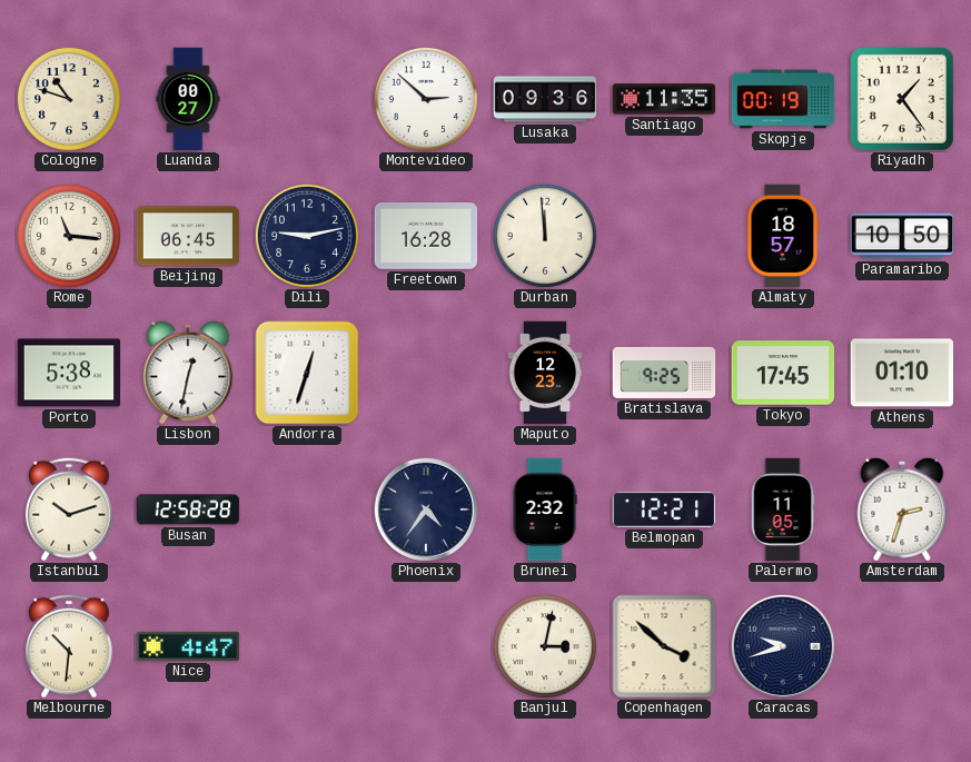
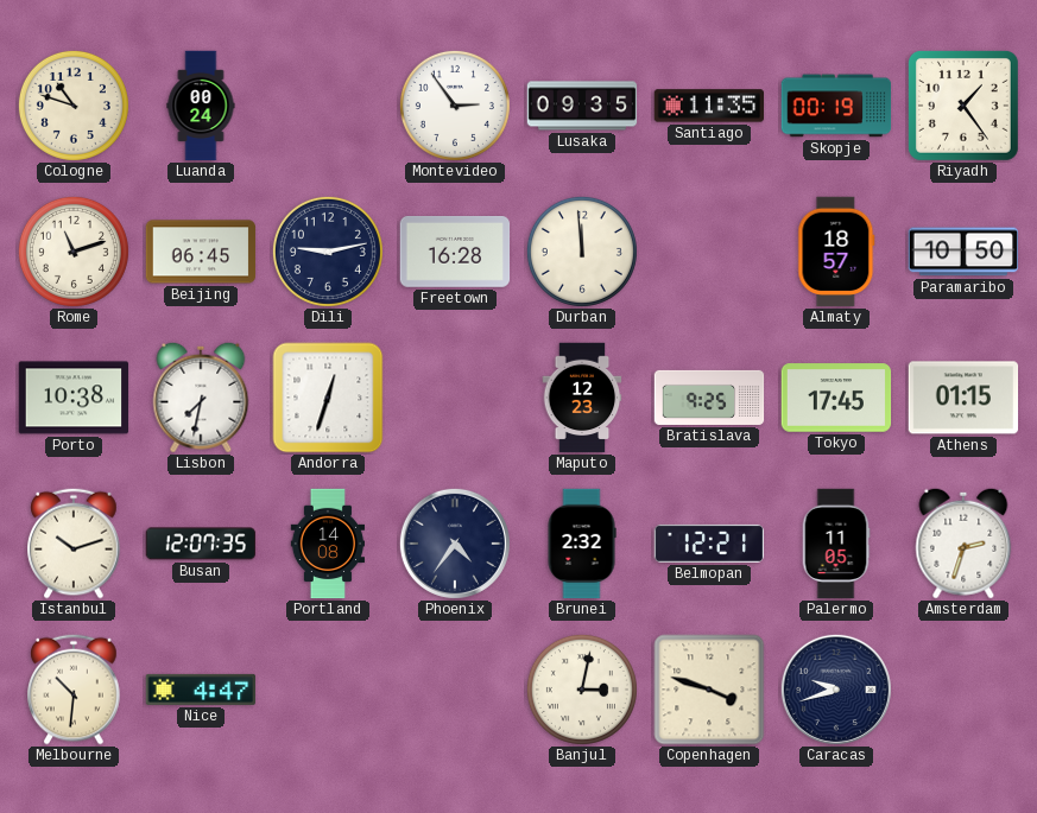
Luanda: 00:27 -> 00:24
Montevideo: 2:52 -> 2:54
Lusaka: 09:36 -> 09:35
Rome: 11:16 -> 11:12
Porto: 5:38 -> 10:38
Lisbon: 12:32 -> 7:32
Athens: 01:10 -> 01:15
Busan: 12:58 -> 12:07
Portland: none -> 14:08
Copenhagen: 3:52 -> 3:48
